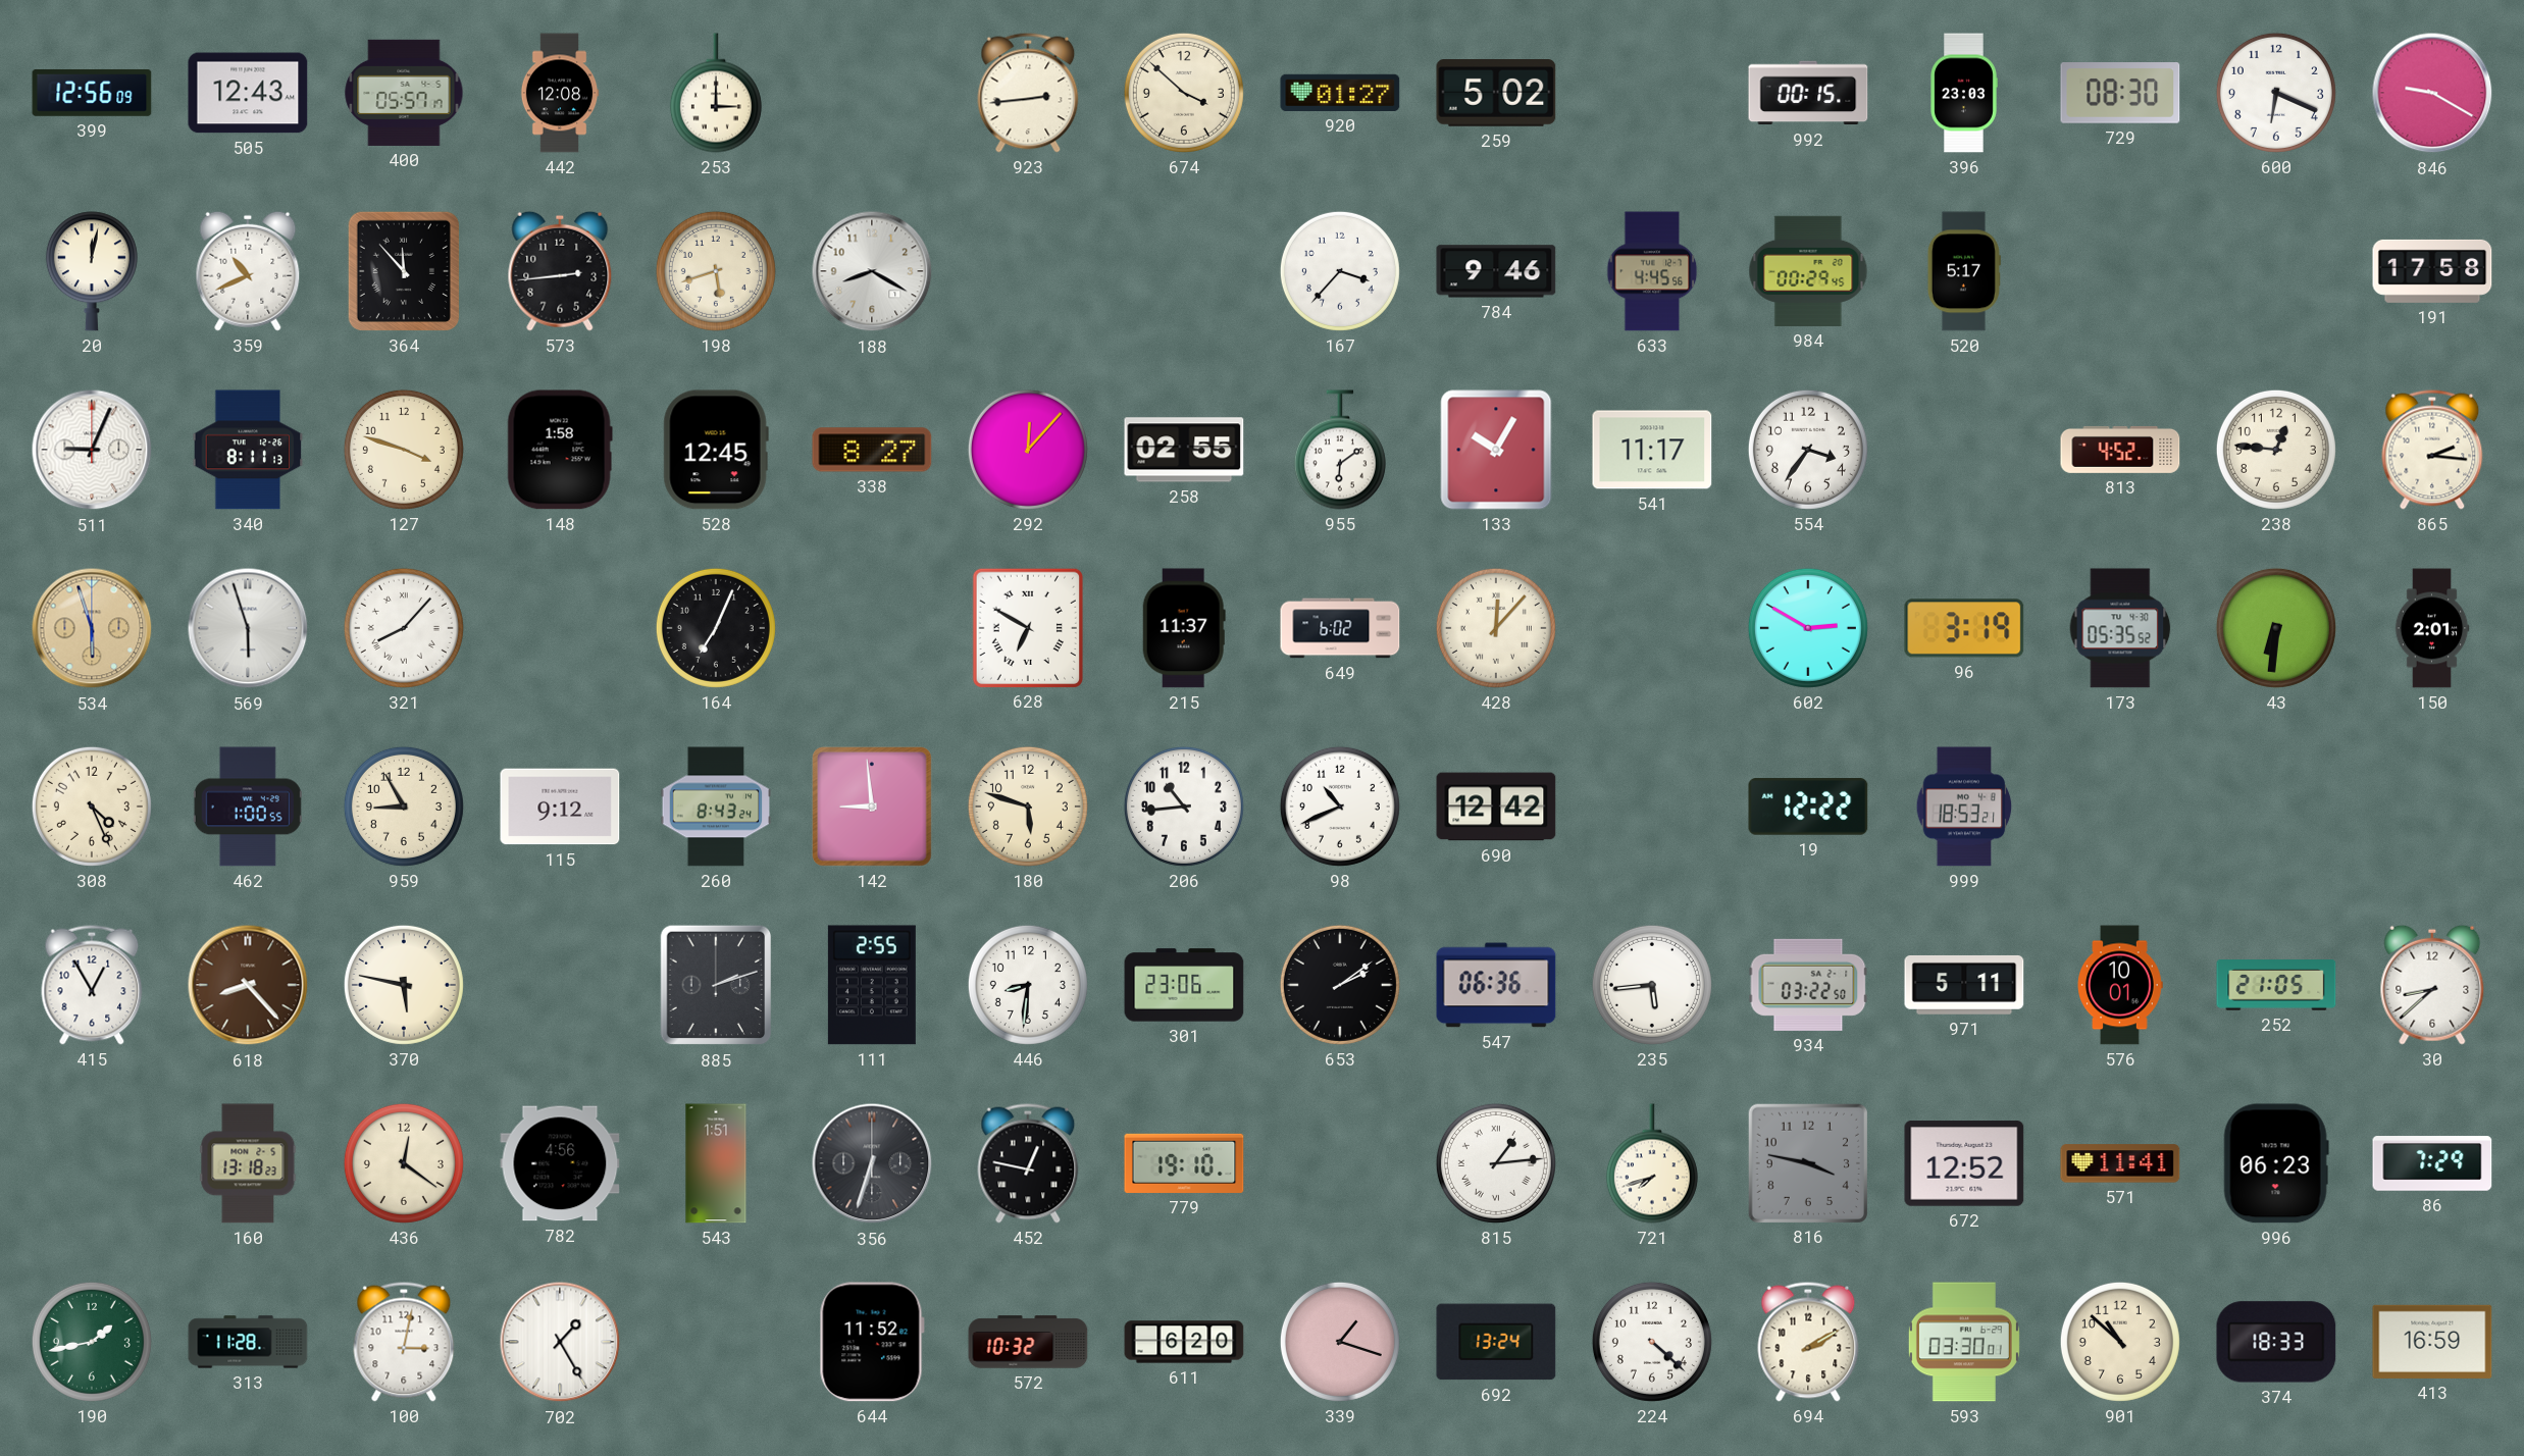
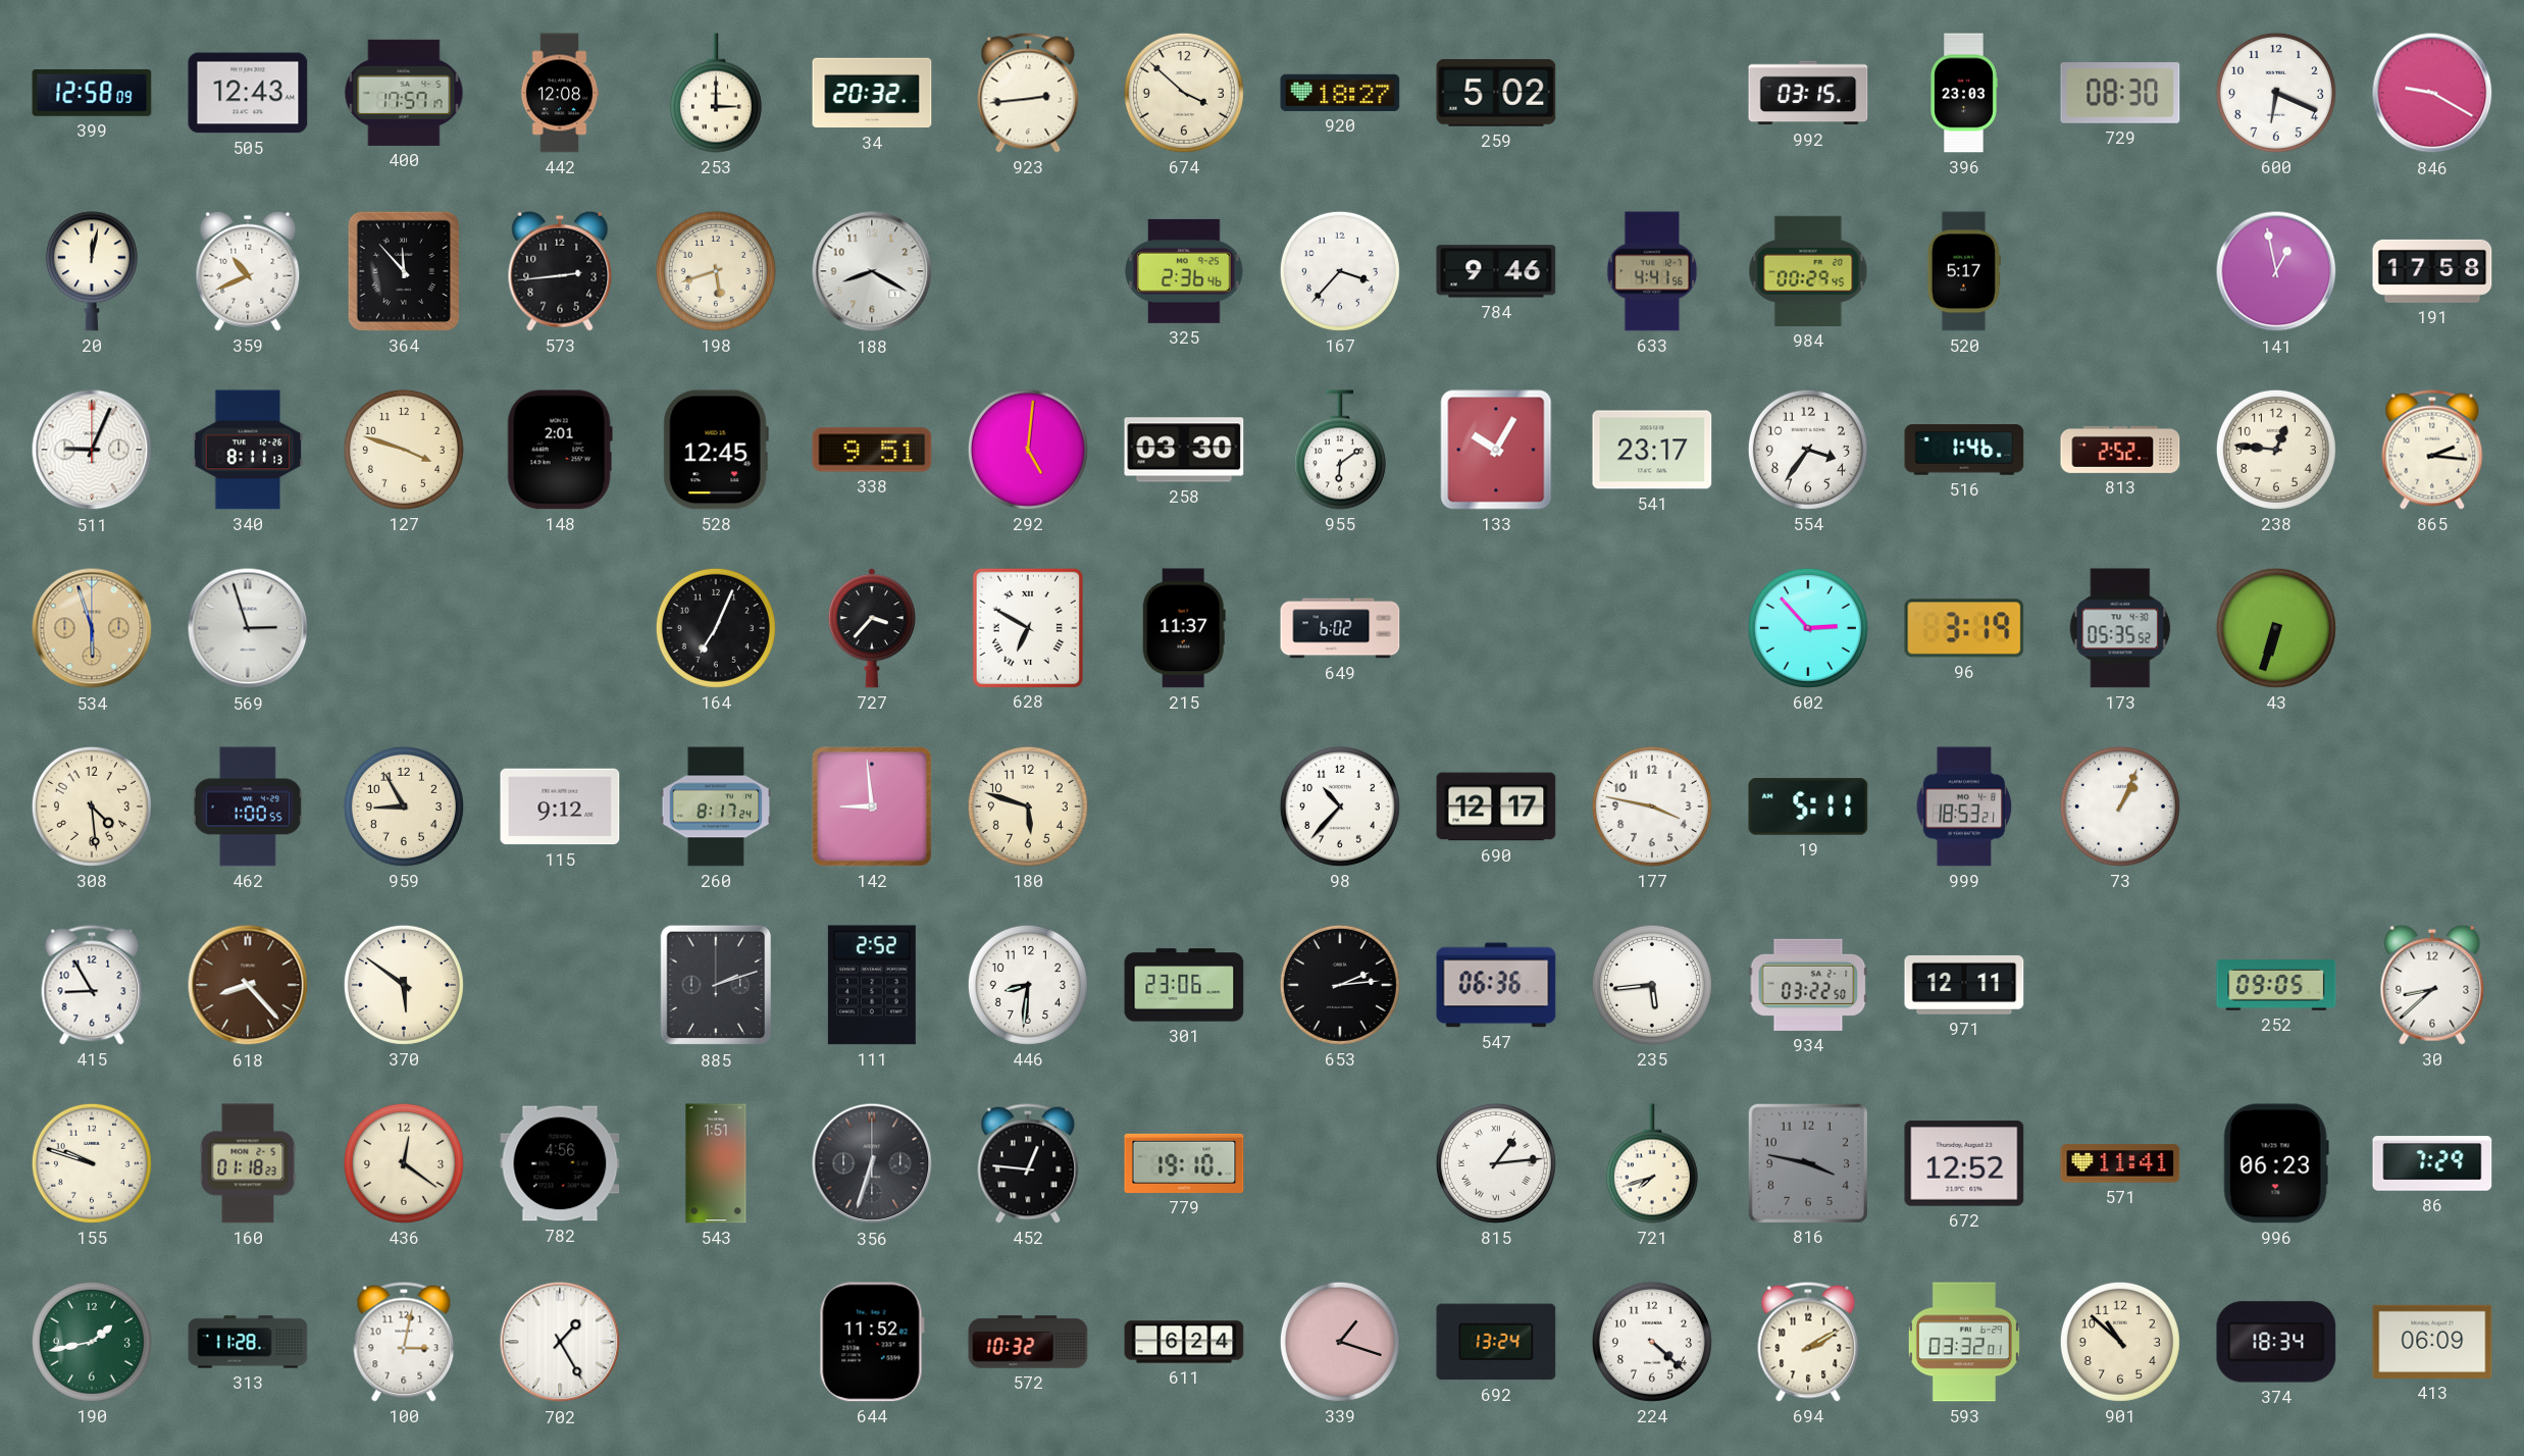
399: 12:56 -> 12:58
400: 05:57 -> 17:57
34: none -> 20:32
920: 01:27 -> 18:27
992: 00:15 -> 03:15
325: none -> 2:36
633: 4:45 -> 4:41
141: none -> 12:58
148: 1:58 -> 2:01
338: 8:27 -> 9:51
292: 12:07 -> 5:01
258: 02:55 -> 03:30
541: 11:17 -> 23:17
516: none -> 1:46
813: 4:52 -> 2:52
569: 5:57 -> 2:57
321: 8:07 -> none
727: none -> 3:37
428: 12:07 -> none
602: 2:50 -> 2:53
43: 6:31 -> 6:33
150: 2:01 -> none
308: 4:26 -> 4:29
260: 8:43 -> 8:17
206: 10:44 -> none
98: 10:41 -> 10:37
690: 12:42 -> 12:17
177: none -> 3:47
19: 12:22 -> 5:11
73: none -> 1:04
415: 12:55 -> 8:55
370: 5:47 -> 5:51
111: 2:55 -> 2:52
653: 2:09 -> 2:14
971: 5:11 -> 12:11
576: 10:01 -> none
252: 21:05 -> 09:05
155: none -> 9:48
160: 13:18 -> 01:18
452: 12:47 -> 12:46
611: 6:20 -> 6:24
593: 03:30 -> 03:32
374: 18:33 -> 18:34
413: 16:59 -> 06:09
